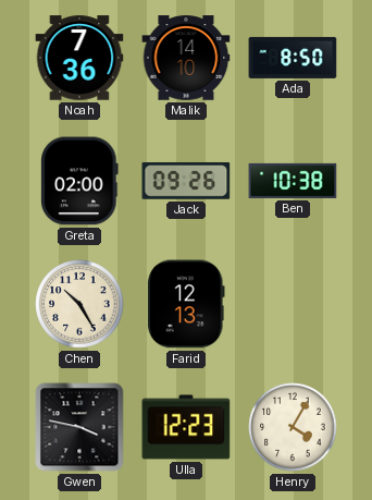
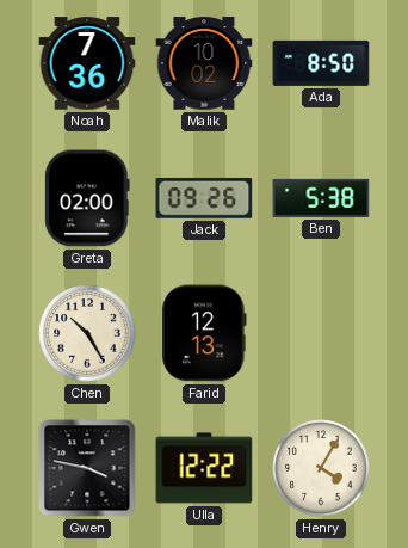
Malik: 14:10 -> 10:02
Ben: 10:38 -> 5:38
Ulla: 12:23 -> 12:22
